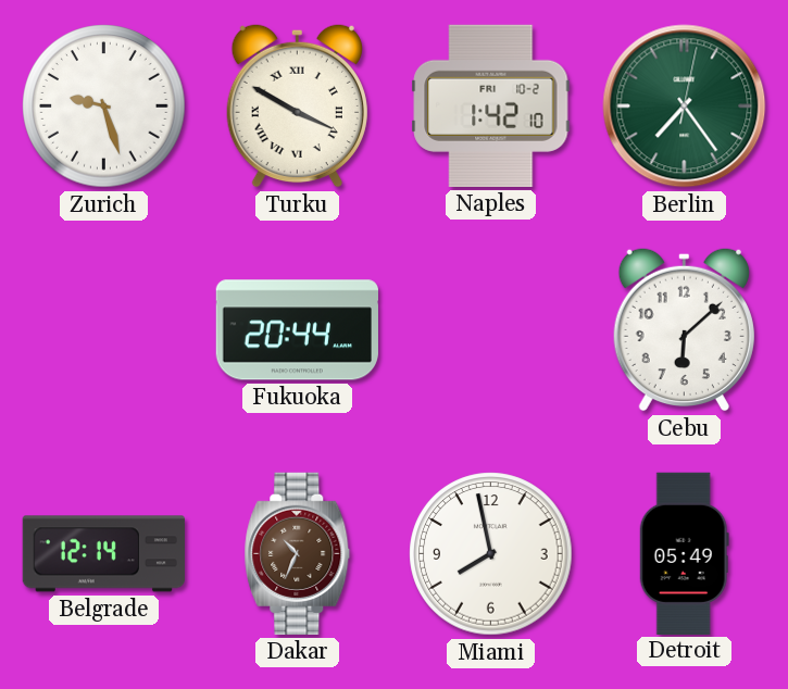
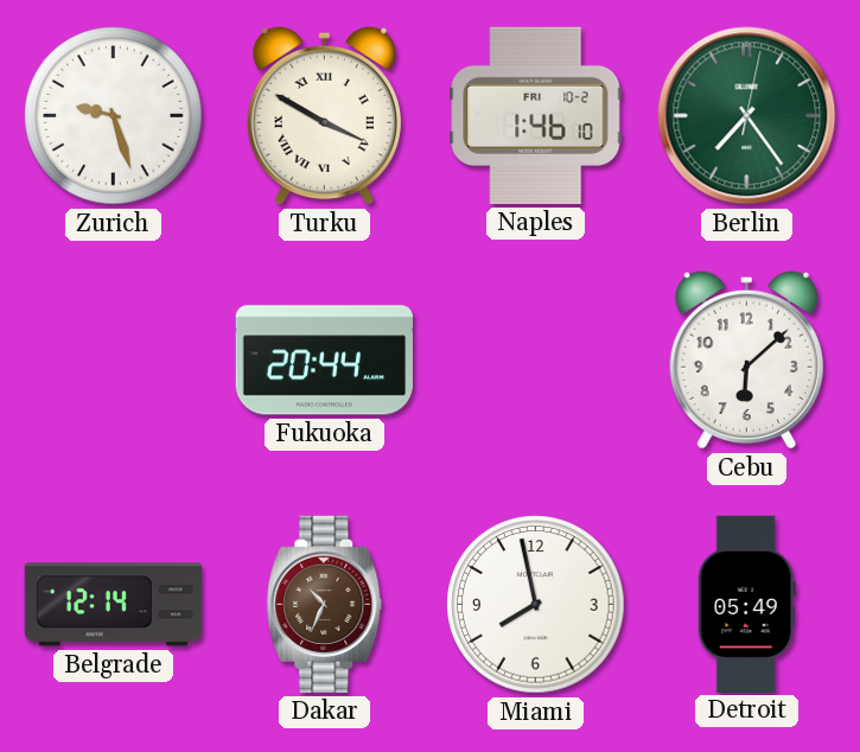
Naples: 1:42 -> 1:46
